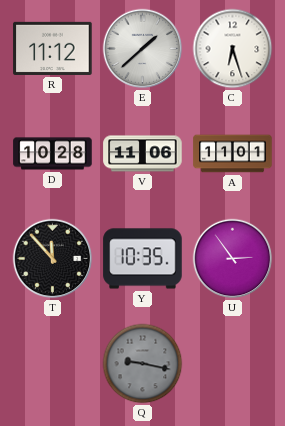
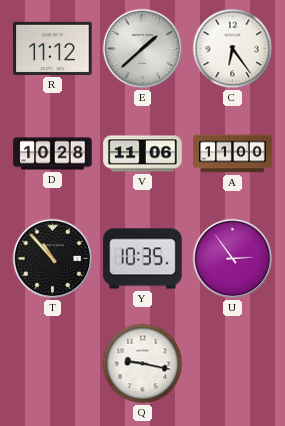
C: 6:27 -> 6:24
A: 11:01 -> 11:00
T: 11:53 -> 10:53
Q dial: grey -> white
